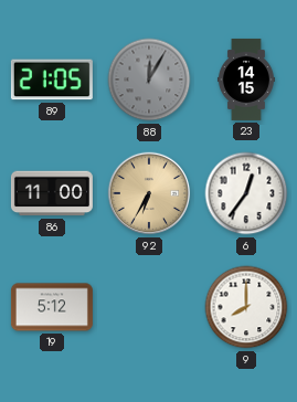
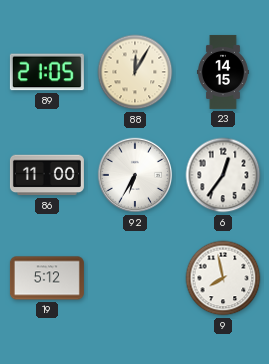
88 dial: grey -> cream
92 dial: champagne -> white
9: 8:00 -> 7:58
